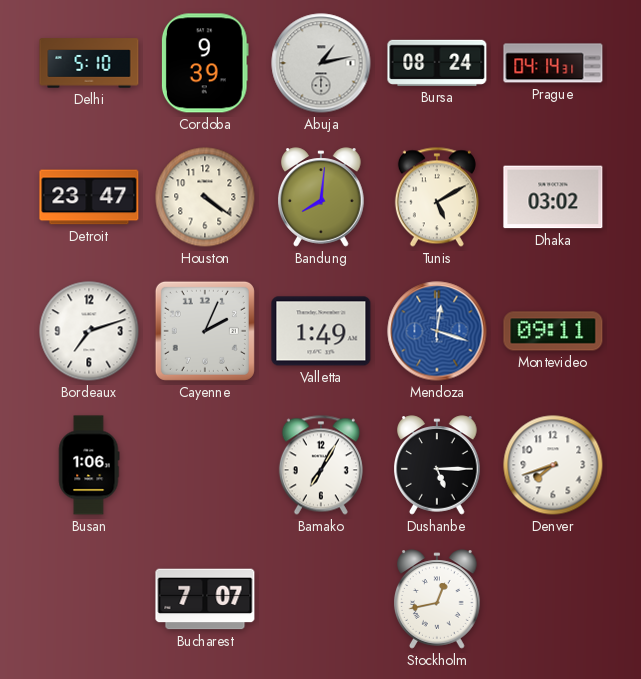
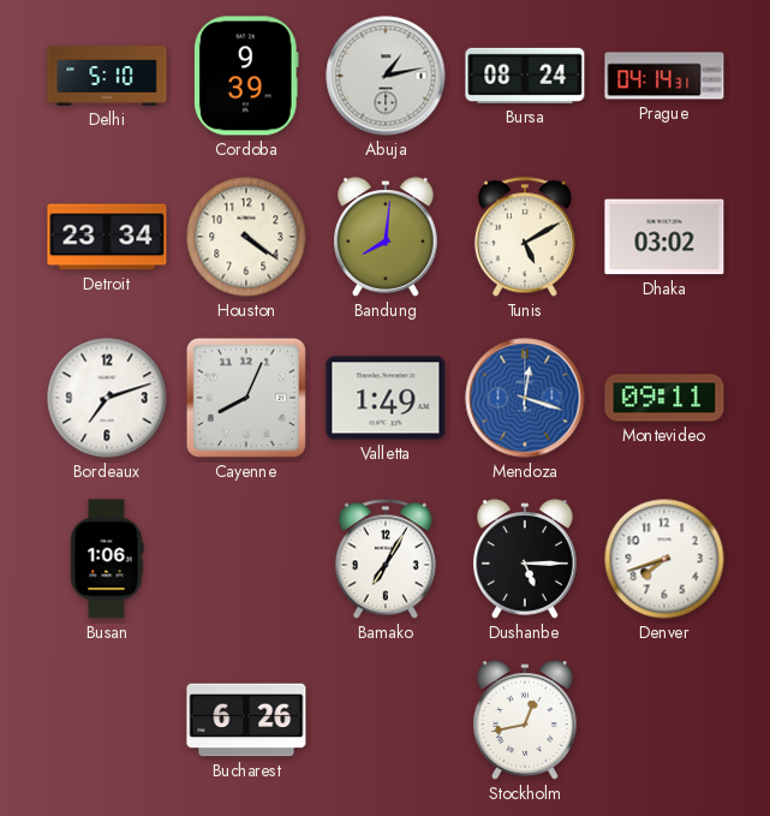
Detroit: 23:47 -> 23:34
Cayenne: 2:04 -> 8:04
Bucharest: 7:07 -> 6:26
